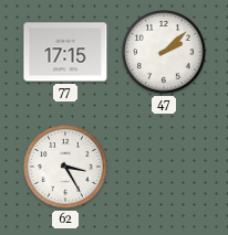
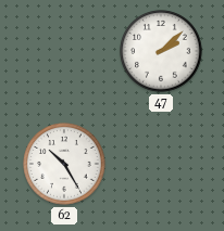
77: 17:15 -> none
62: 3:25 -> 10:25
